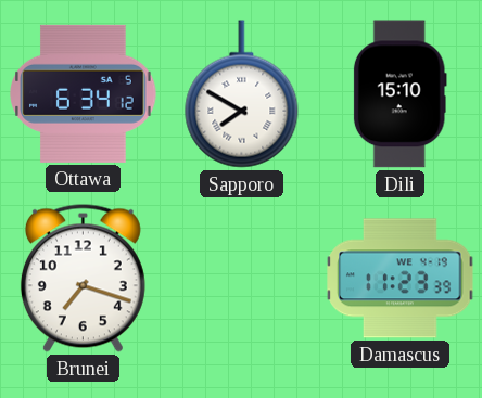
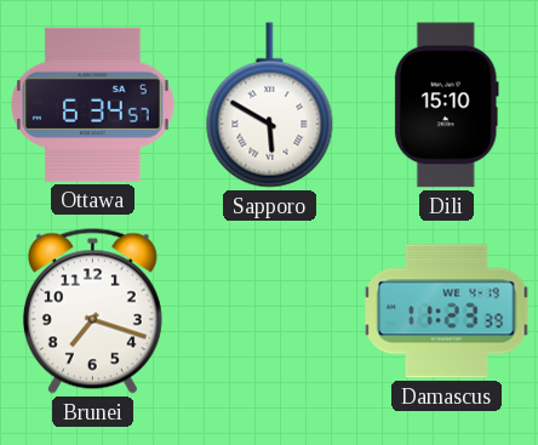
Ottawa: 6:34:12 -> 6:34:57
Sapporo: 7:50 -> 5:50
